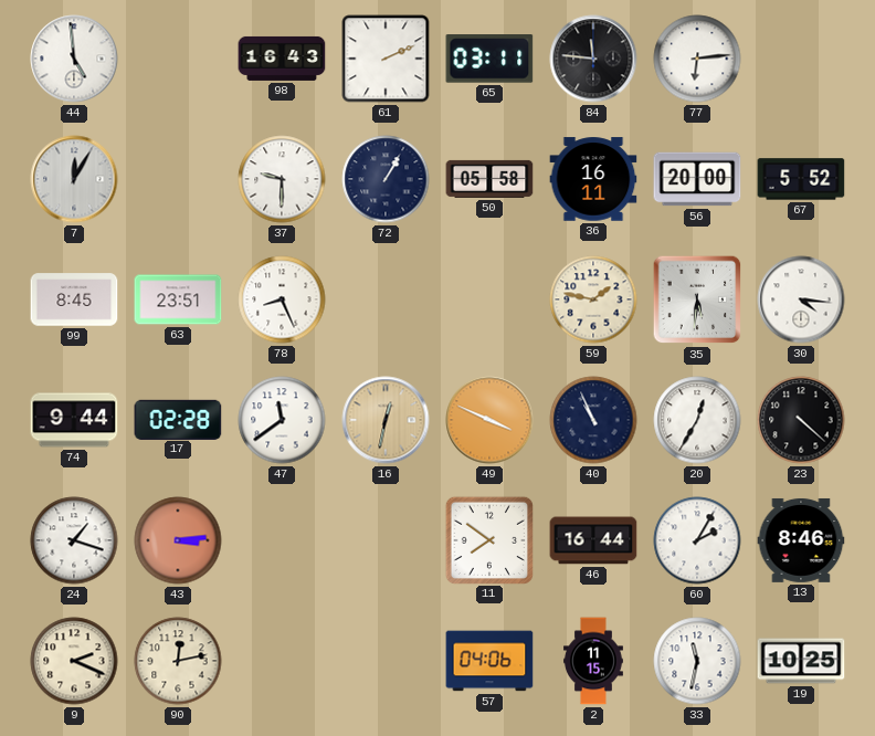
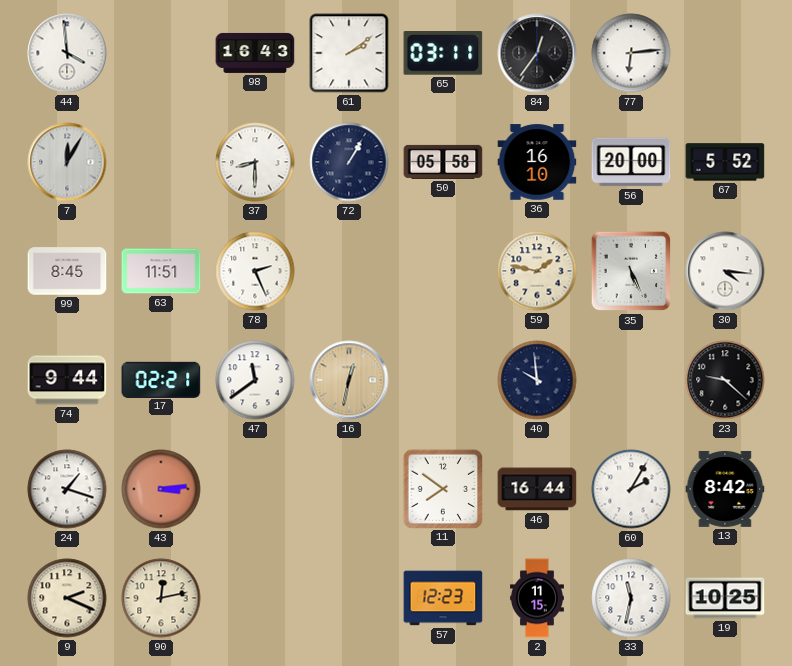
44: 4:59 -> 3:59
61: 2:11 -> 2:09
84: 11:46 -> 12:36
37: 9:30 -> 8:30
36: 16:11 -> 16:10
63: 23:51 -> 11:51
78: 8:26 -> 2:26
35: 5:31 -> 5:26
17: 02:28 -> 02:21
49: 3:49 -> none
40: 10:56 -> 9:59
20: 12:35 -> none
23: 4:22 -> 9:22
13: 8:46 -> 8:42
57: 04:06 -> 12:23
